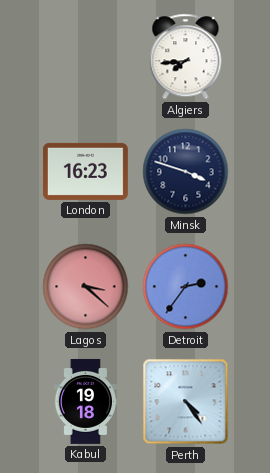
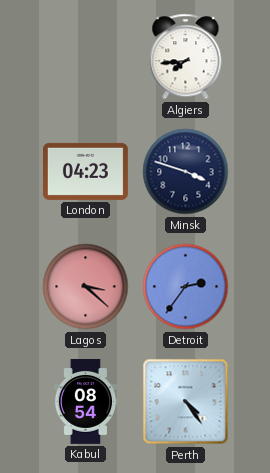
London: 16:23 -> 04:23
Kabul: 19:18 -> 08:54
